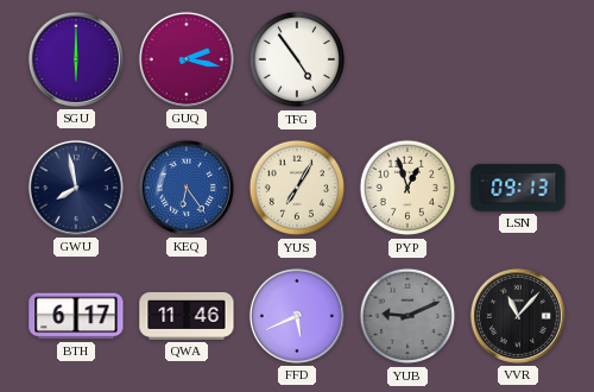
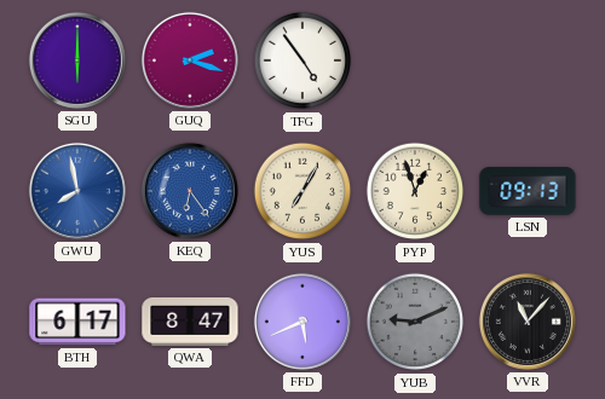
GUQ: 2:17 -> 2:18
GWU dial: navy -> blue
QWA: 11:46 -> 8:47
